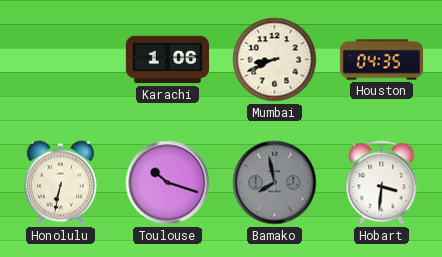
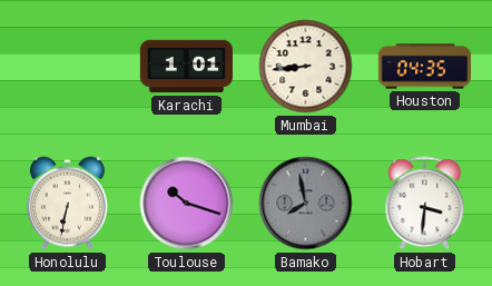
Karachi: 1:06 -> 1:01
Mumbai: 8:41 -> 8:44
